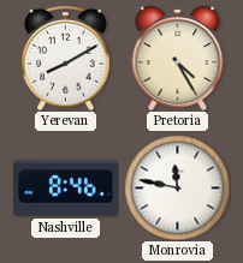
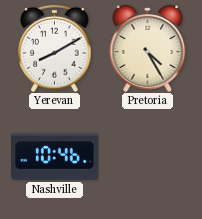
Nashville: 8:46 -> 10:46
Monrovia: 11:47 -> none
